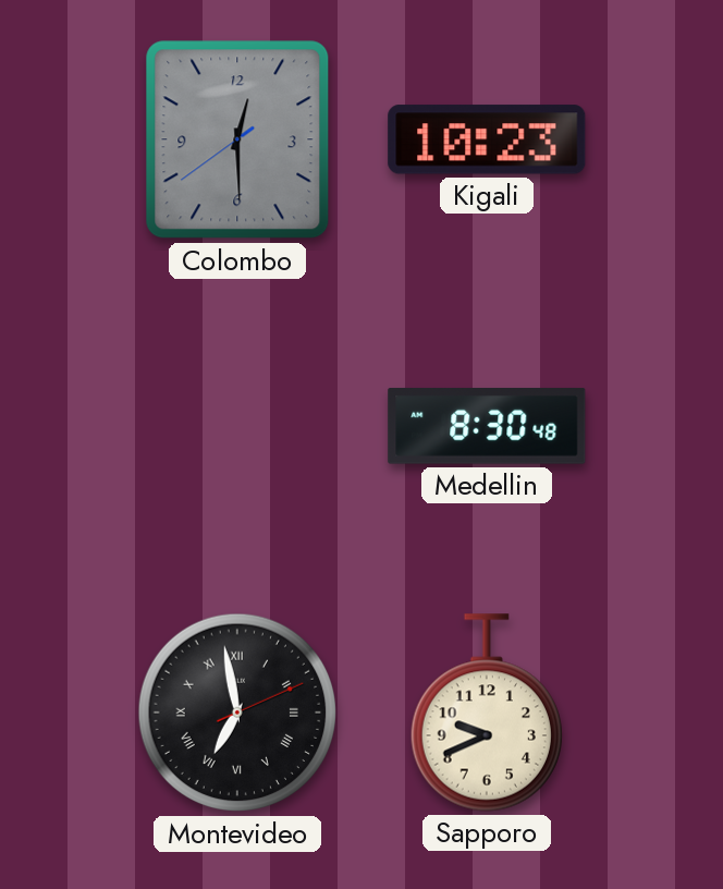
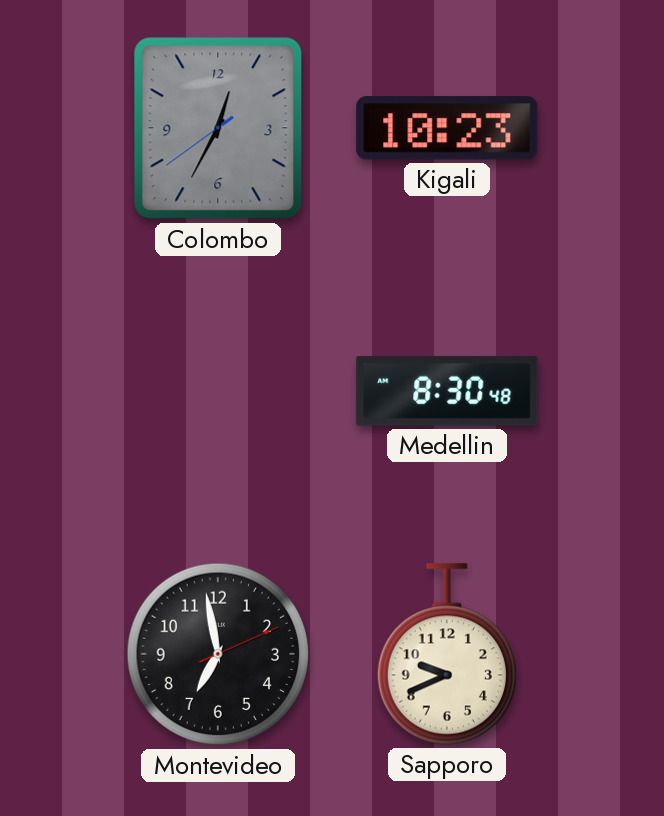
Colombo: 12:29 -> 12:34
Montevideo numerals: Roman -> Arabic
